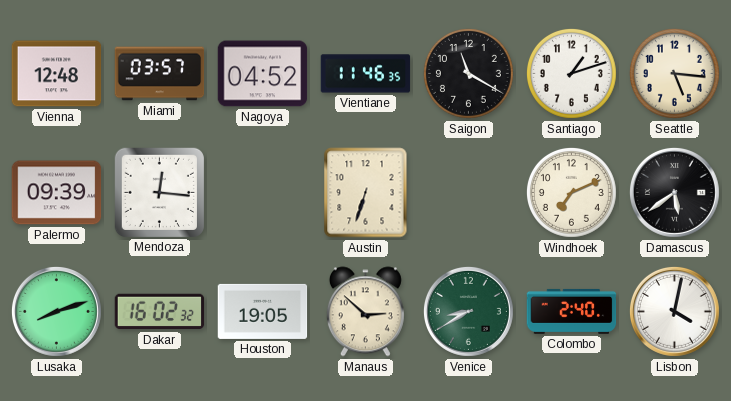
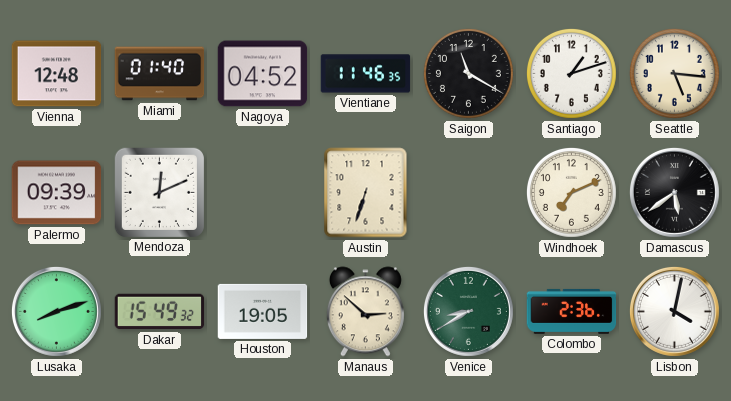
Miami: 03:57 -> 01:40
Mendoza: 12:16 -> 12:11
Dakar: 16:02 -> 15:49
Colombo: 2:40 -> 2:36
